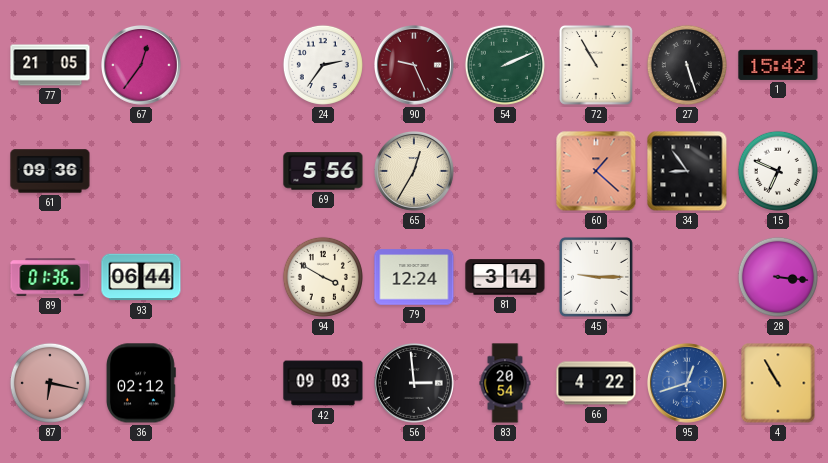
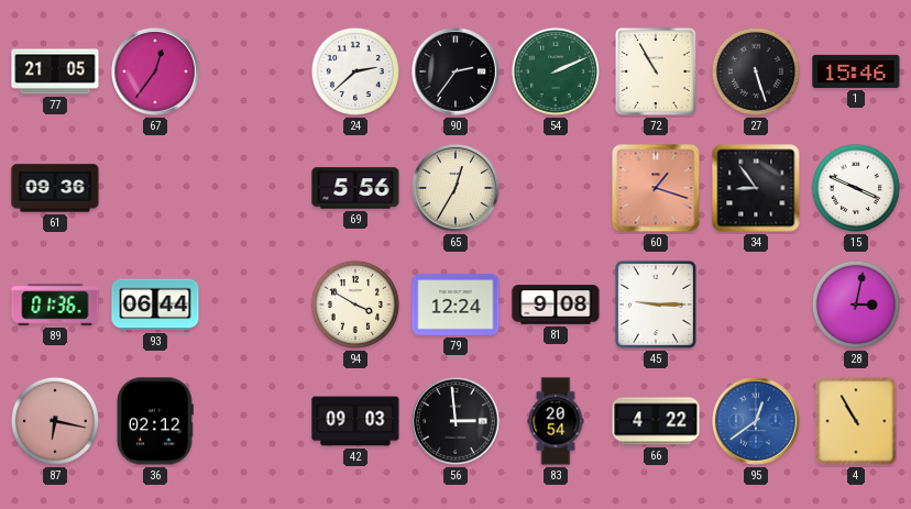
24: 2:36 -> 2:38
90: 9:26 -> 2:36
90 dial: burgundy -> black
1: 15:42 -> 15:46
60: 1:22 -> 1:18
15: 6:49 -> 3:49
81: 3:14 -> 9:08
28: 3:16 -> 3:02
95: 12:42 -> 12:39
